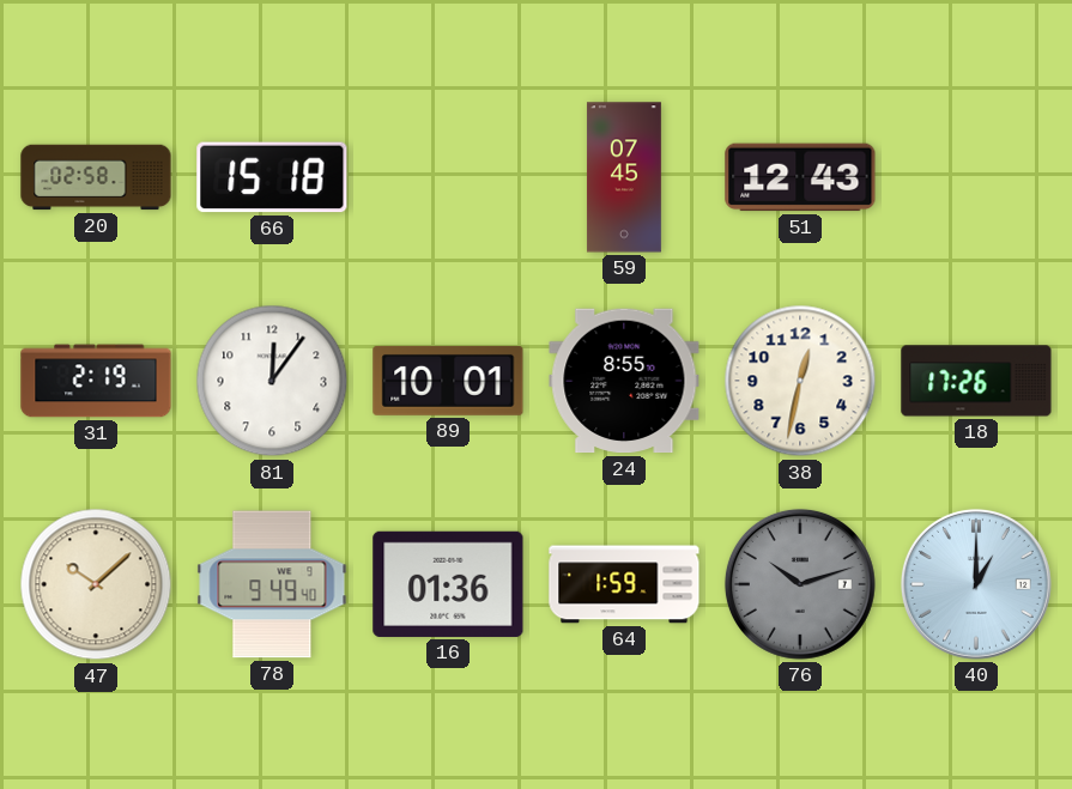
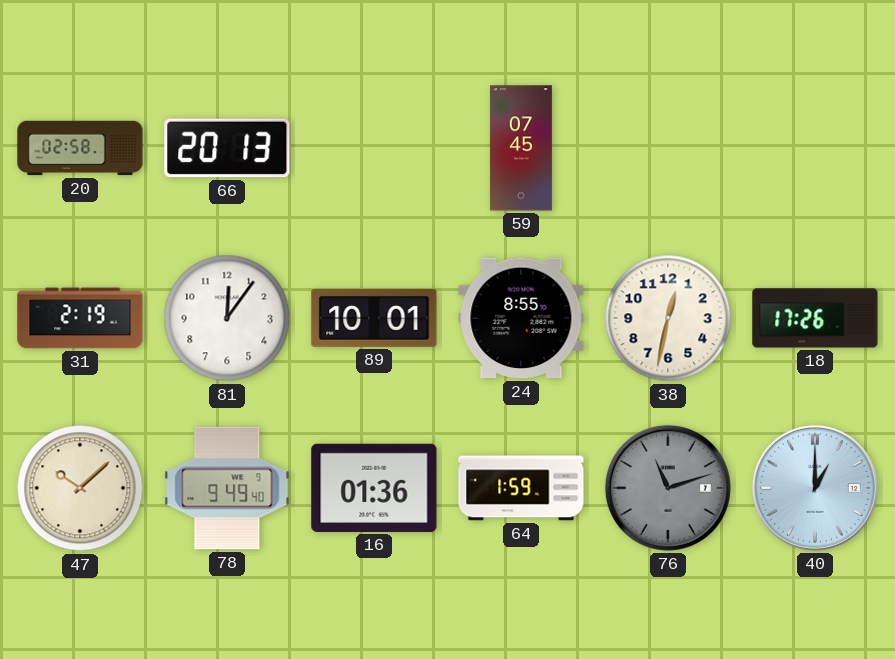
66: 15:18 -> 20:13
51: 12:43 -> none
76: 10:12 -> 11:12
